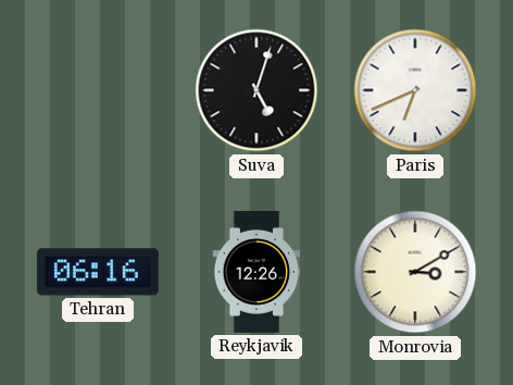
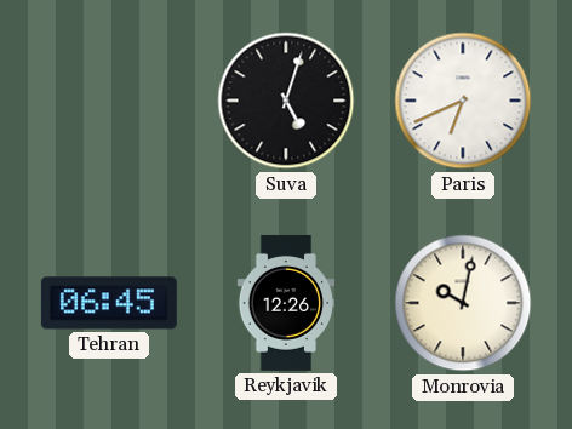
Tehran: 06:16 -> 06:45
Monrovia: 3:10 -> 10:02
